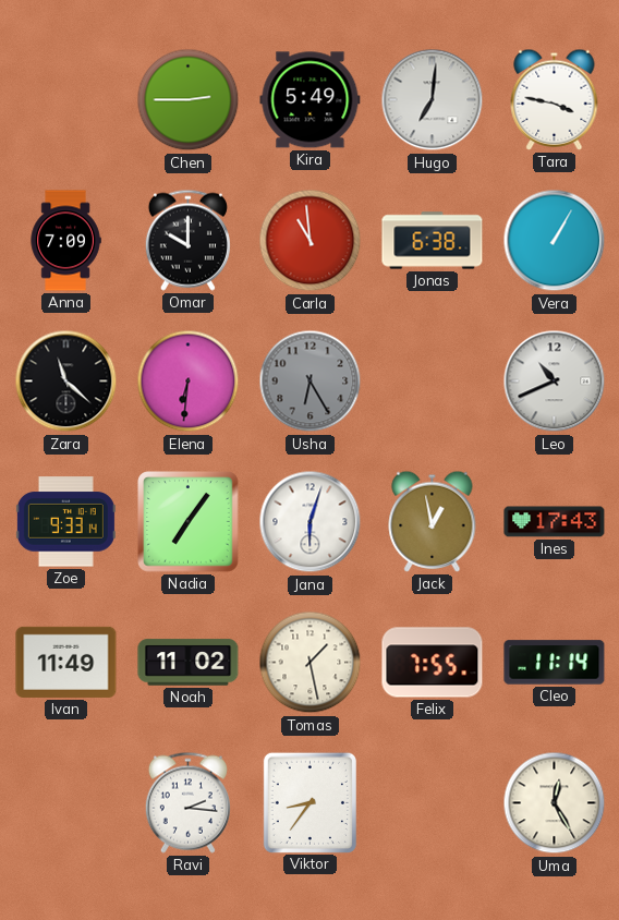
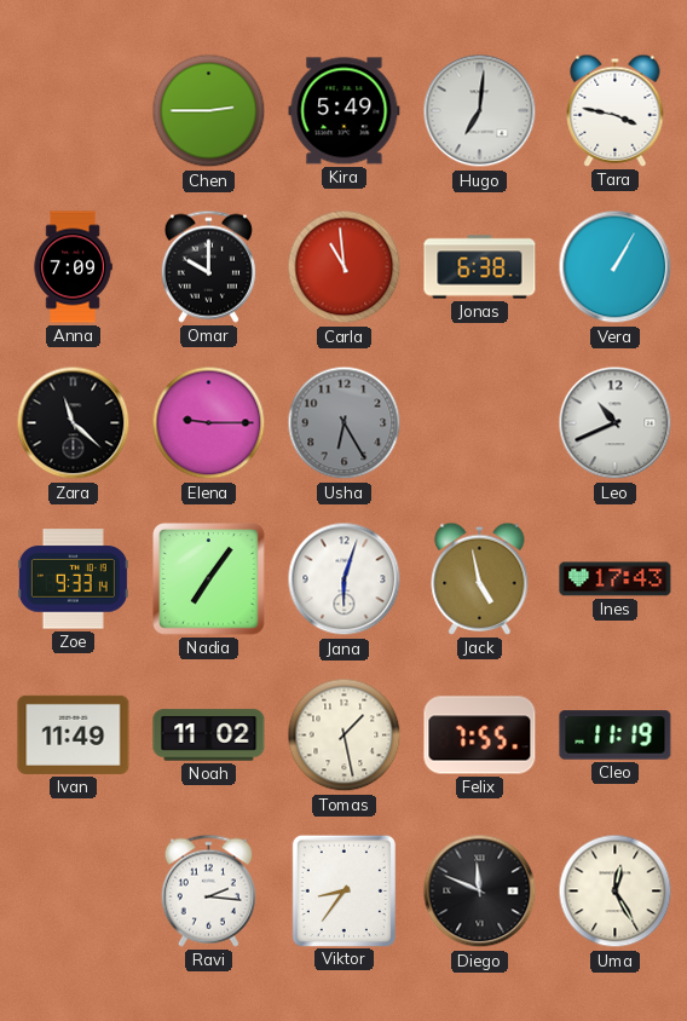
Elena: 6:31 -> 9:15
Jack: 12:58 -> 4:58
Cleo: 11:14 -> 11:19
Diego: none -> 11:49
